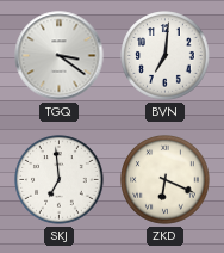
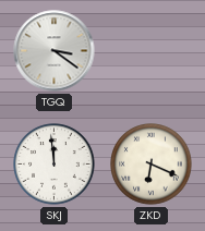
BVN: 7:01 -> none
SKJ: 6:59 -> 11:59
